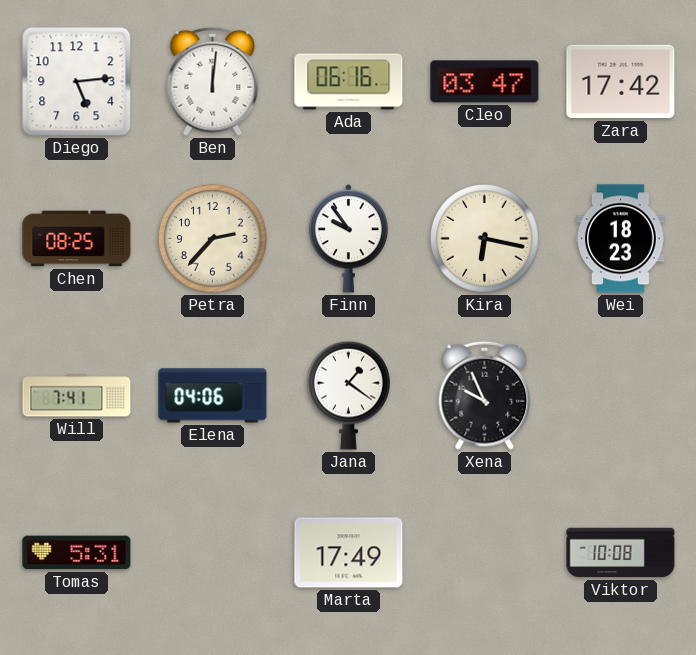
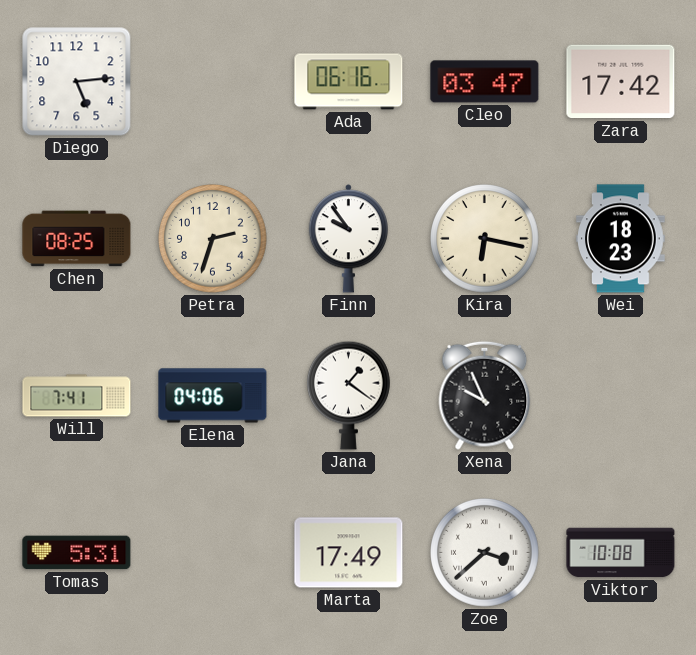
Ben: 12:01 -> none
Petra: 2:37 -> 2:33
Zoe: none -> 3:38
